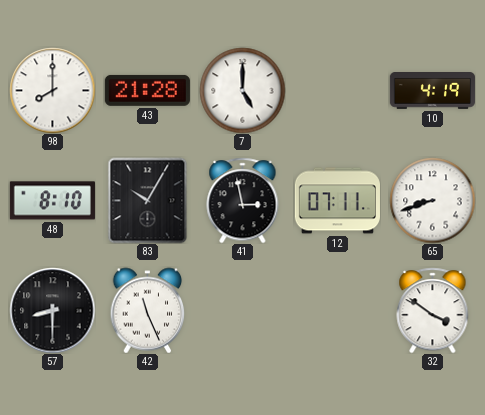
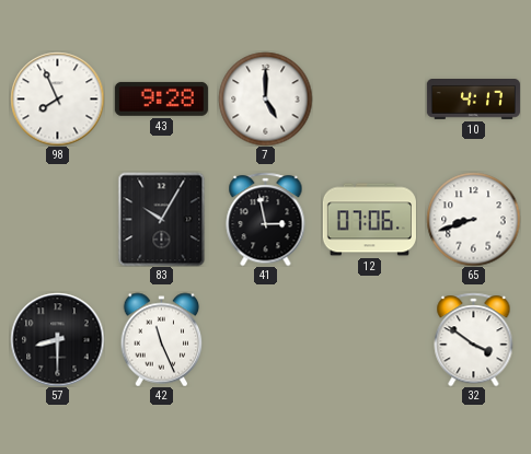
98: 8:00 -> 7:56
43: 21:28 -> 9:28
10: 4:19 -> 4:17
48: 8:10 -> none
12: 07:11 -> 07:06
